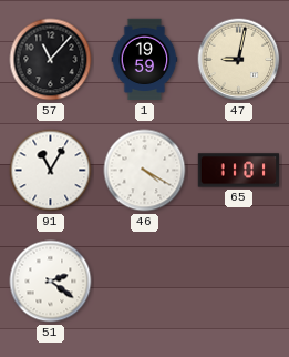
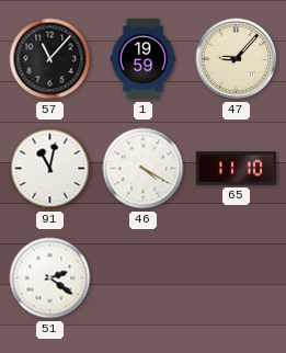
47: 9:02 -> 9:07
91: 11:05 -> 11:02
65: 11:01 -> 11:10
